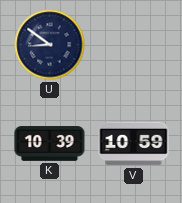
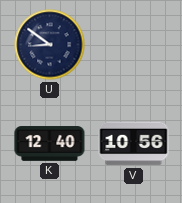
K: 10:39 -> 12:40
V: 10:59 -> 10:56
